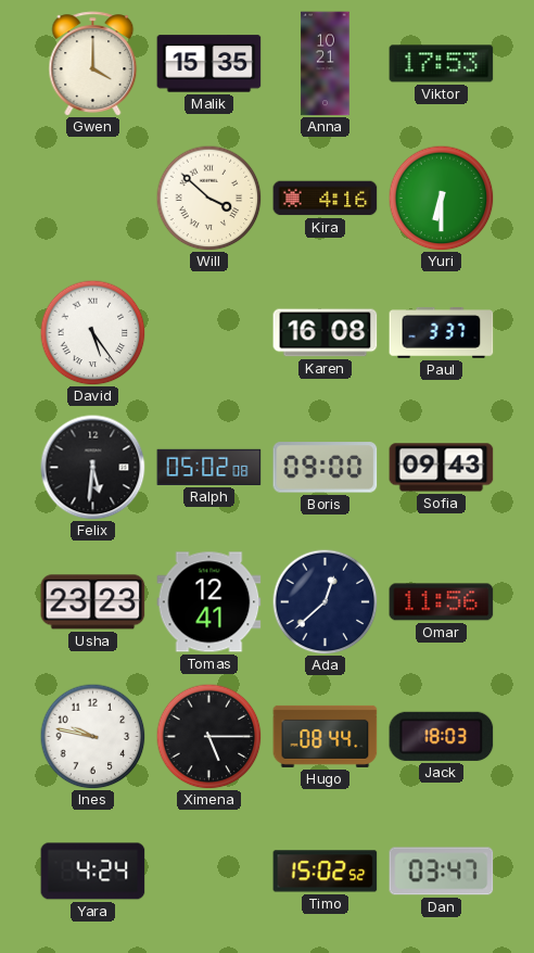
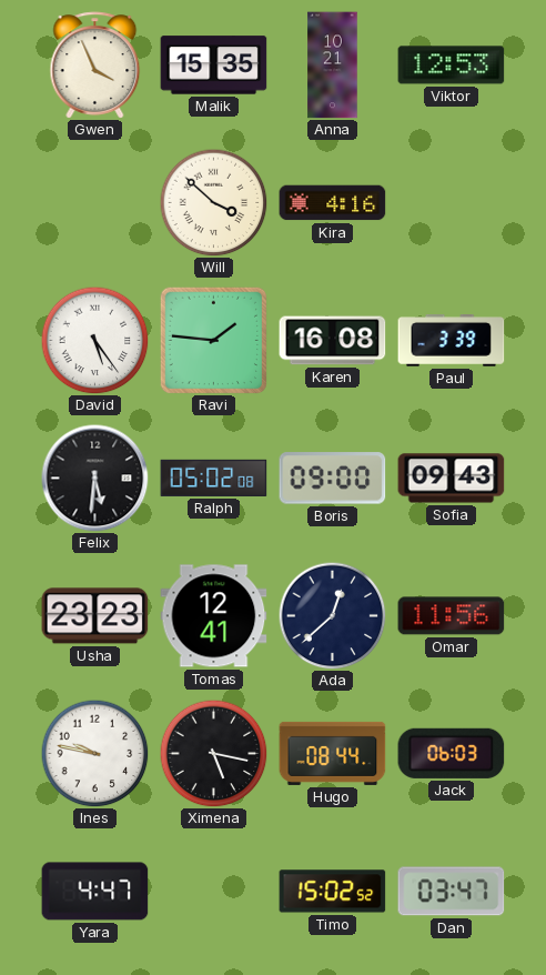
Gwen: 4:00 -> 3:56
Viktor: 17:53 -> 12:53
Yuri: 6:30 -> none
Ravi: none -> 1:46
Paul: 3:37 -> 3:39
Ximena: 5:15 -> 5:17
Jack: 18:03 -> 06:03
Yara: 4:24 -> 4:47
